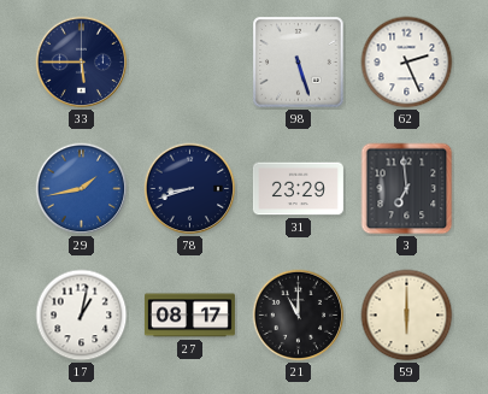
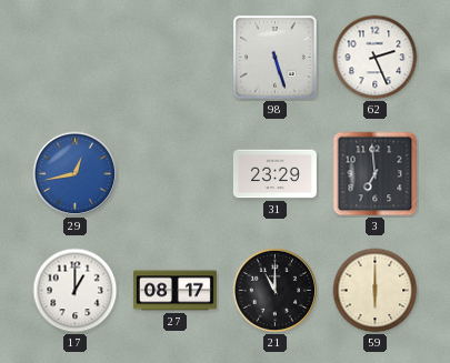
33: 5:45 -> none
29: 1:43 -> 12:43
78: 8:42 -> none
17: 1:02 -> 1:00
